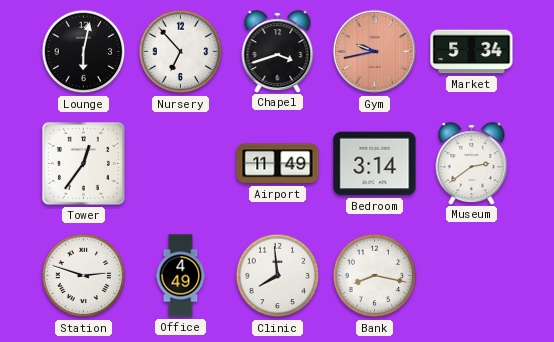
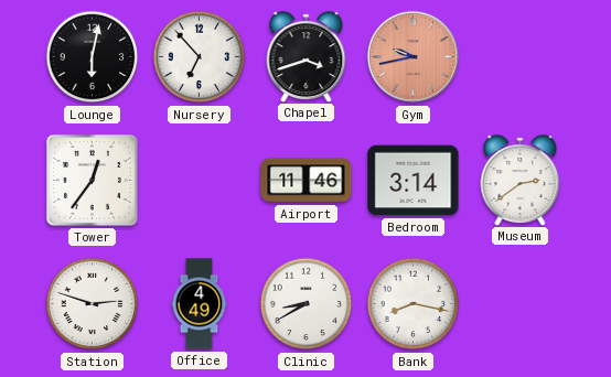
Market: 5:34 -> none
Airport: 11:49 -> 11:46
Clinic: 7:59 -> 8:40
